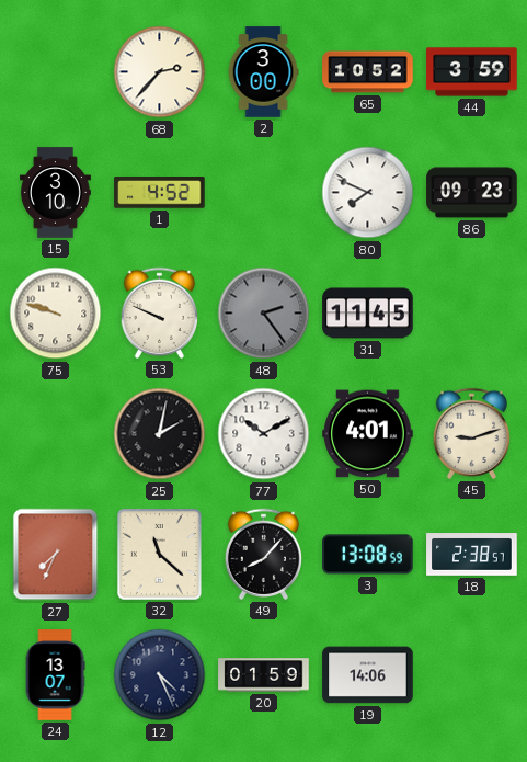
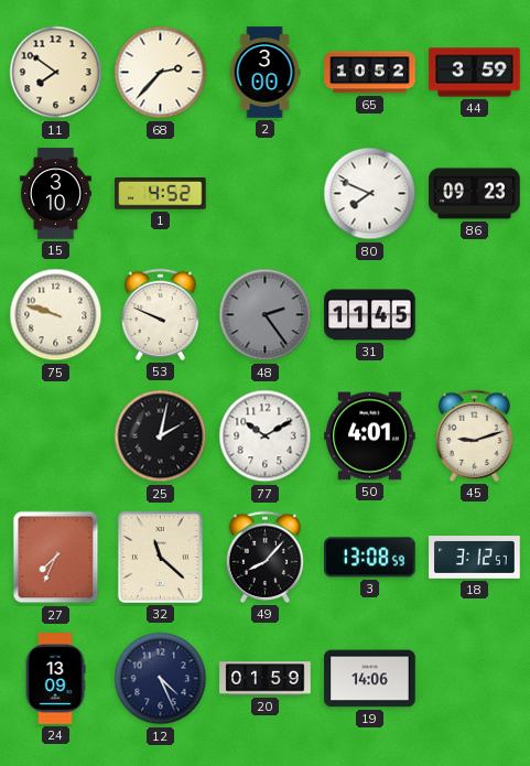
11: none -> 7:51
18: 2:38 -> 3:12
24: 13:07 -> 13:09
